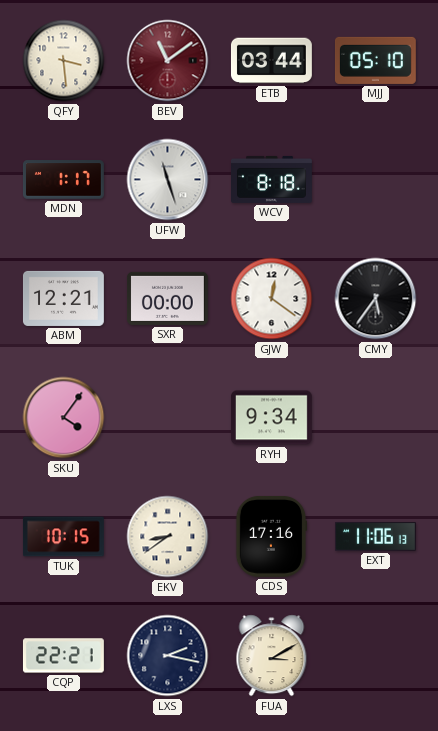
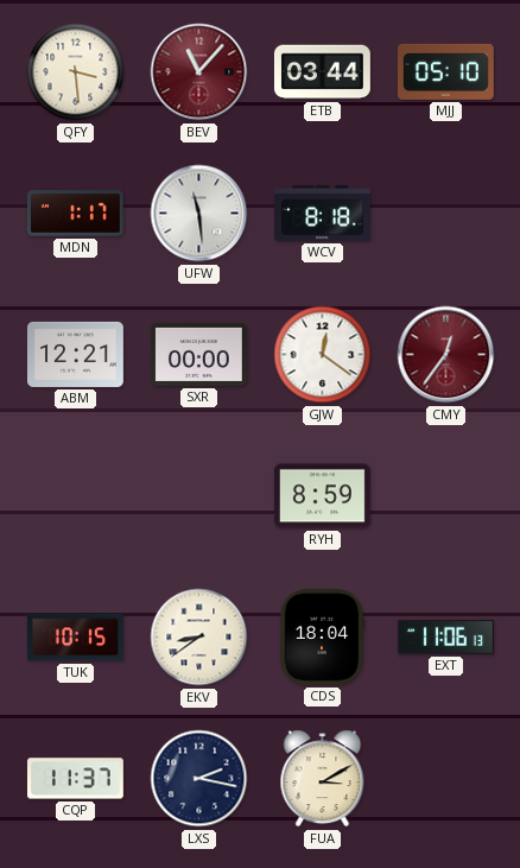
BEV: 11:09 -> 11:07
UFW: 11:27 -> 11:29
CMY: 5:36 -> 12:36
CMY dial: black -> burgundy
SKU: 4:06 -> none
RYH: 9:34 -> 8:59
CDS: 17:16 -> 18:04
CQP: 22:21 -> 11:37
